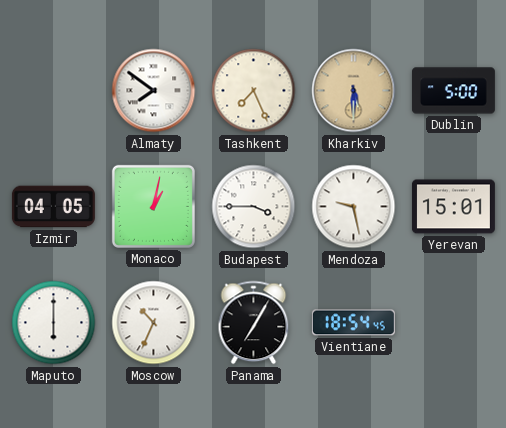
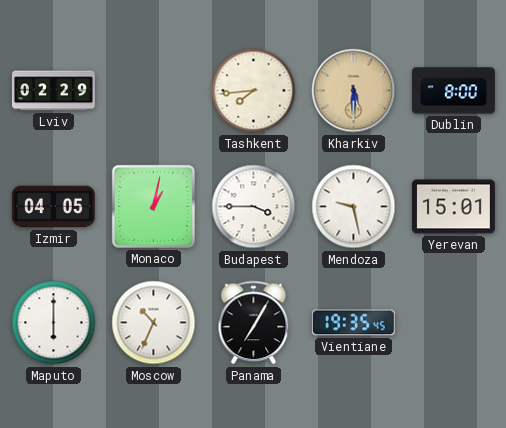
Lviv: none -> 02:29
Almaty: 7:51 -> none
Tashkent: 7:26 -> 7:44
Dublin: 5:00 -> 8:00
Vientiane: 18:54 -> 19:35
